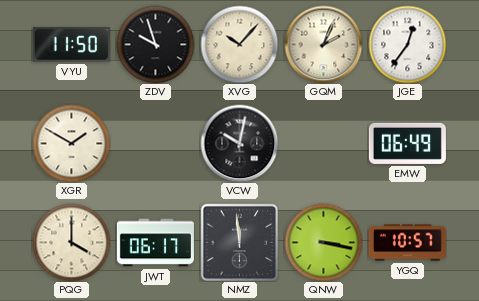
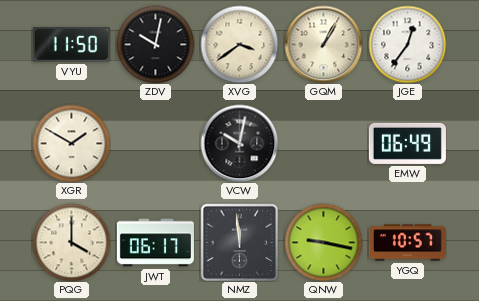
ZDV: 9:57 -> 10:02
XVG: 10:07 -> 3:39
GQM: 2:04 -> 1:05
QNW: 3:17 -> 9:17
